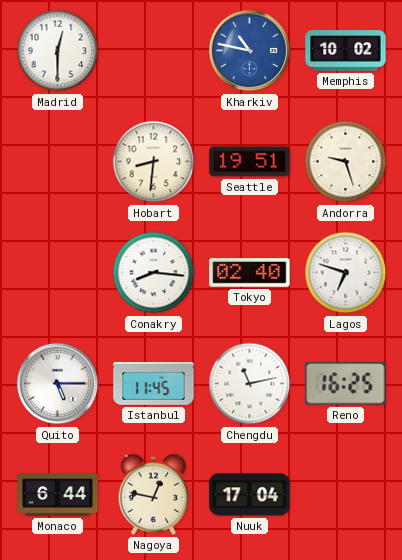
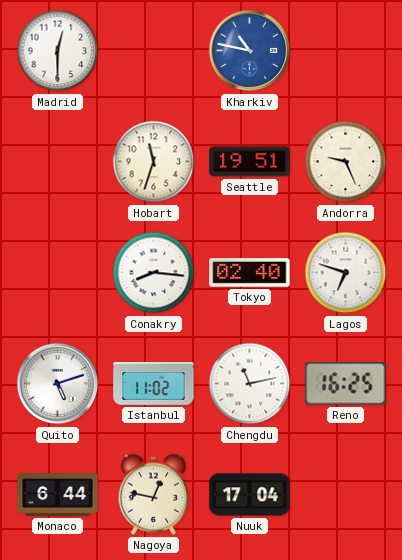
Memphis: 10:02 -> none
Hobart: 8:31 -> 11:33
Andorra: 9:27 -> 9:26
Quito: 5:15 -> 5:12
Istanbul: 11:45 -> 11:02
